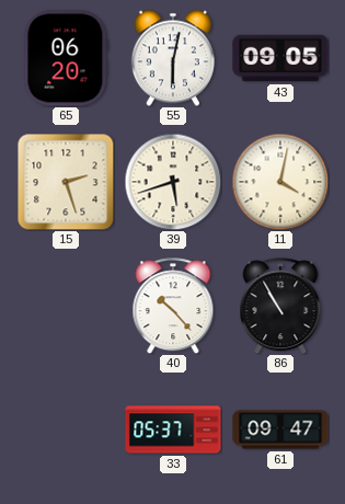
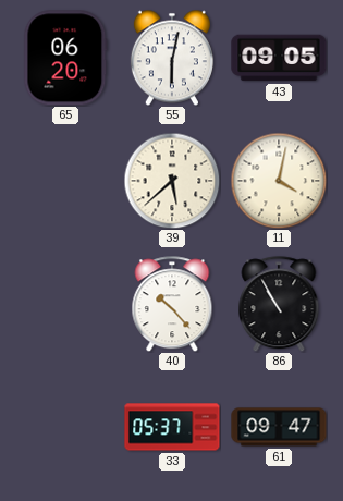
15: 2:27 -> none
39: 5:42 -> 5:38
